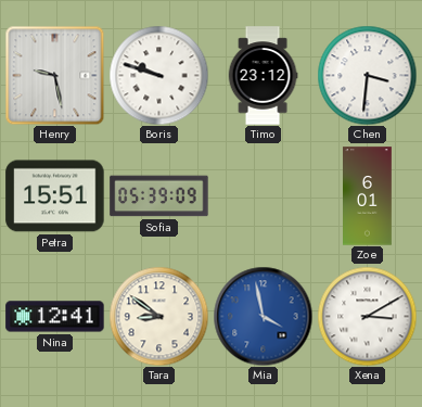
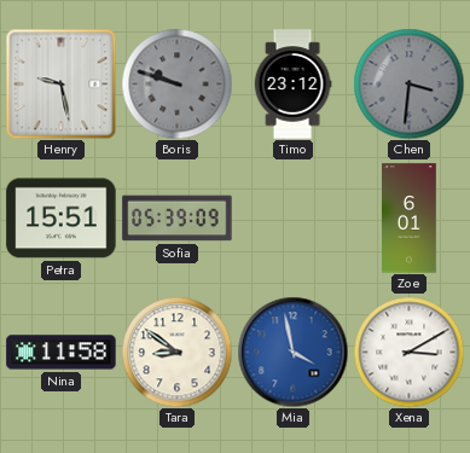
Boris dial: white -> grey
Chen dial: white -> grey
Nina: 12:41 -> 11:58
